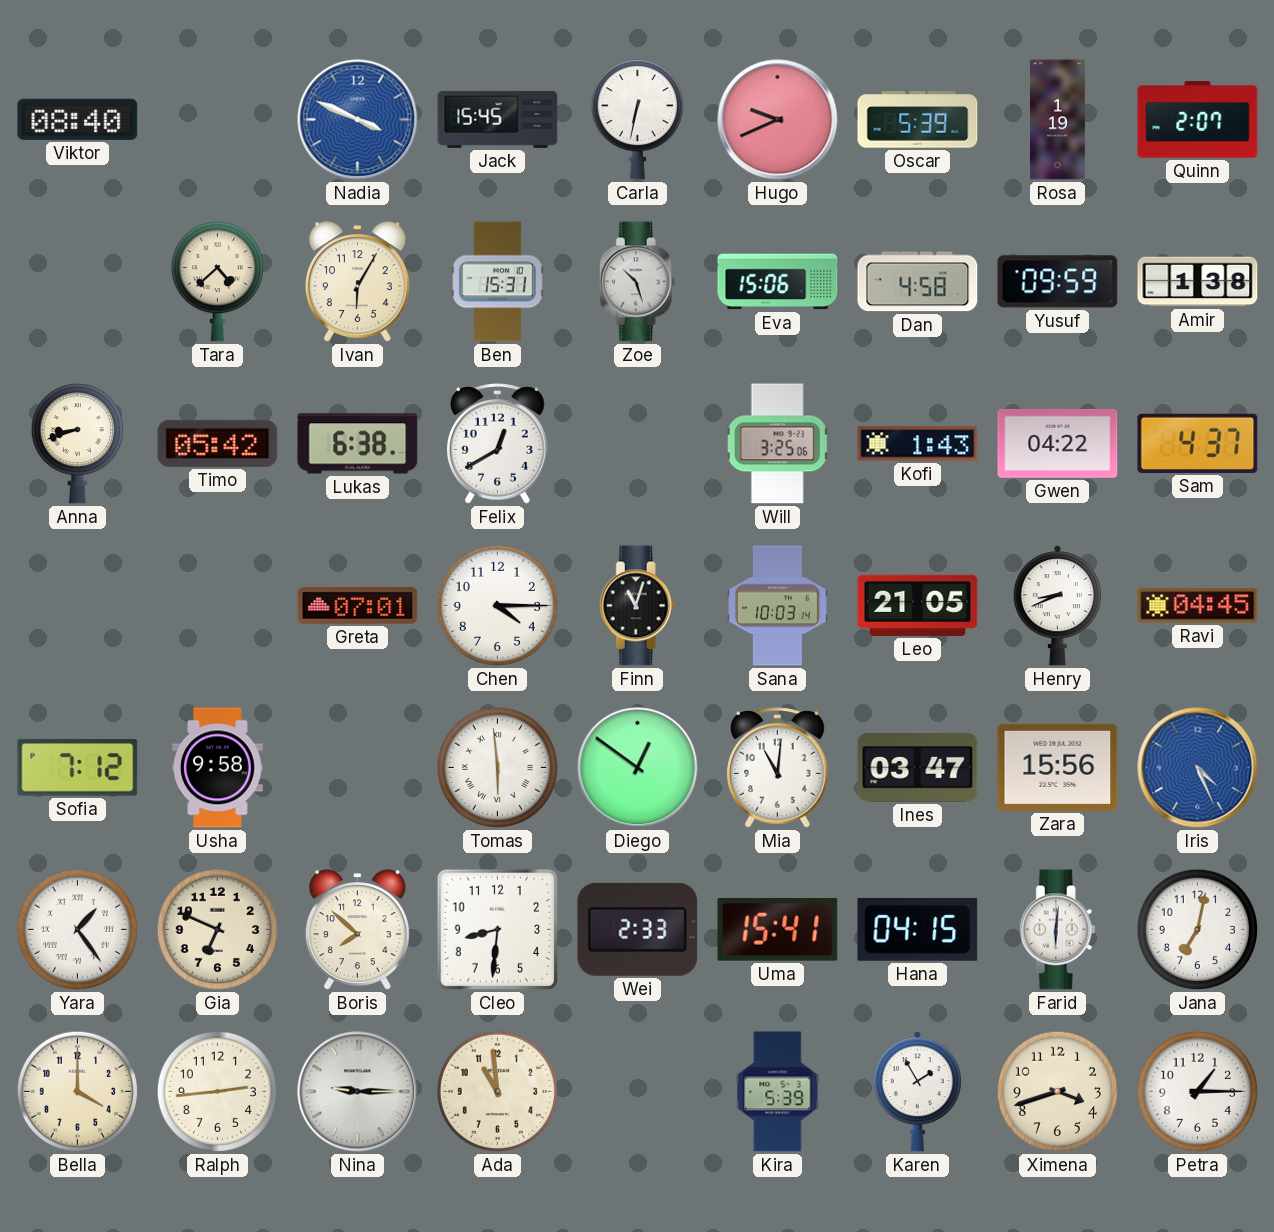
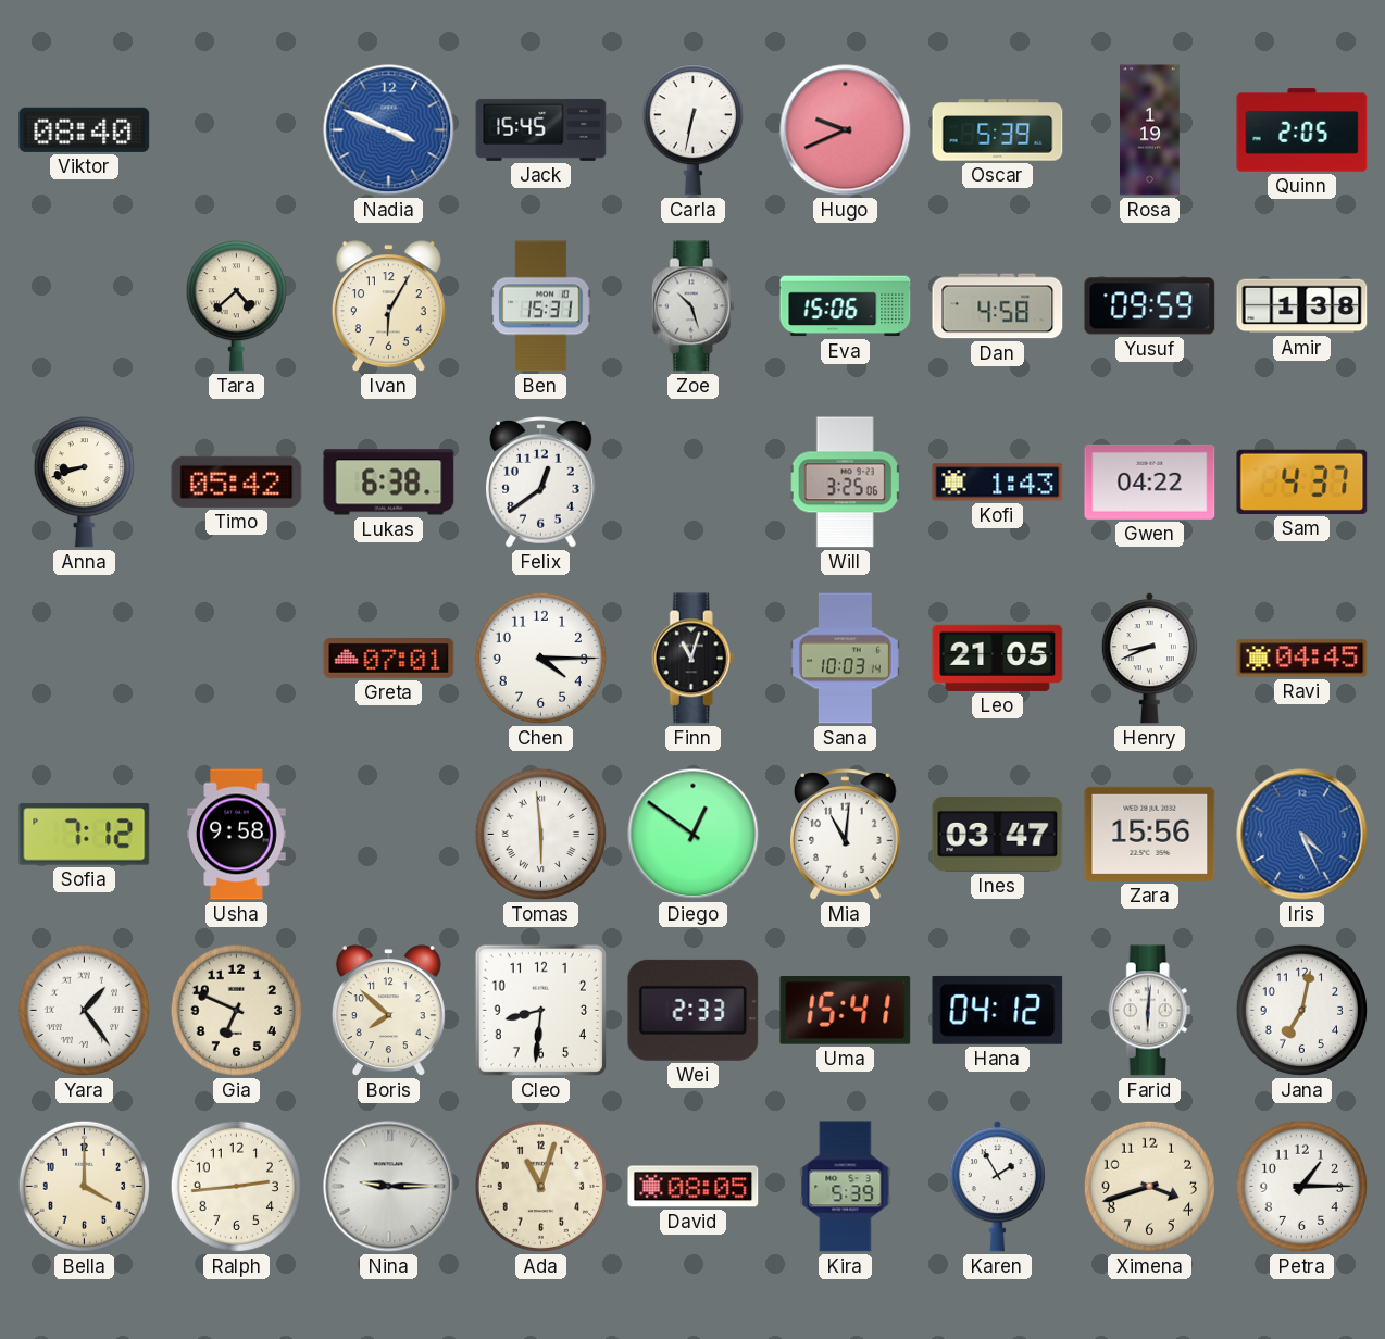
Quinn: 2:07 -> 2:05
Felix: 12:40 -> 12:39
Hana: 04:15 -> 04:12
Ada: 10:59 -> 11:03
David: none -> 08:05
